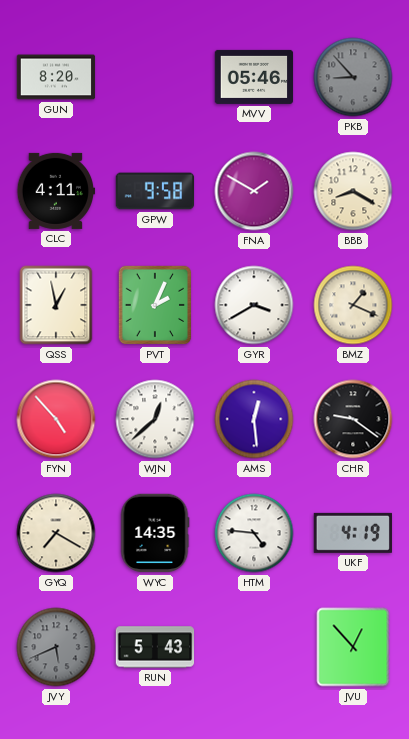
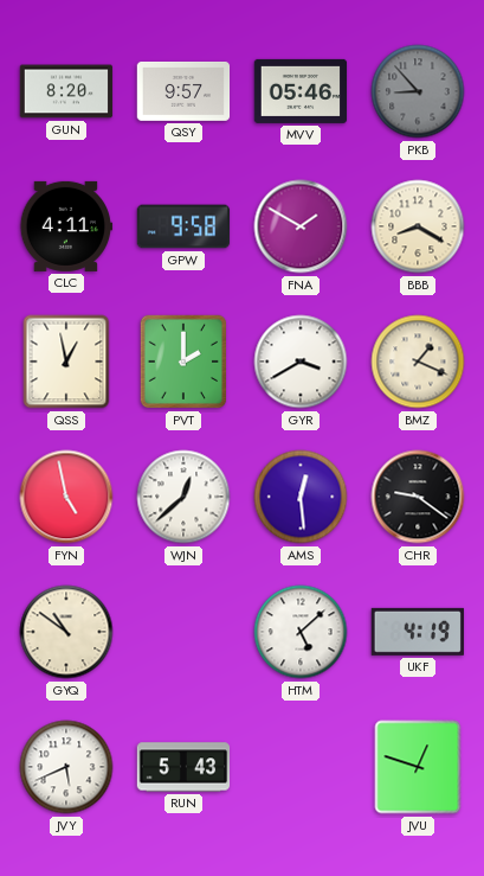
QSY: none -> 9:57
PVT: 2:04 -> 2:00
FYN: 4:53 -> 4:58
GYQ: 7:20 -> 10:51
WYC: 14:35 -> none
HTM: 4:46 -> 5:08
JVY dial: grey -> white
JVU: 12:53 -> 12:48
